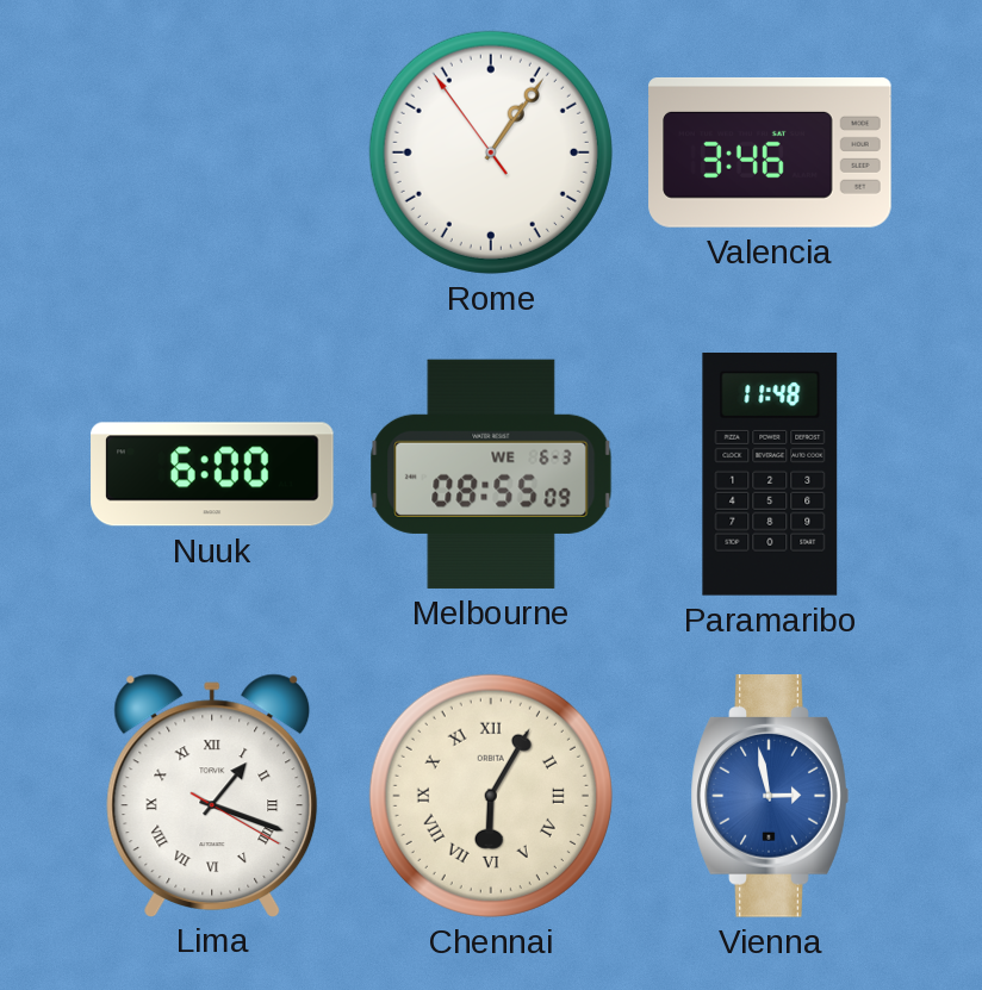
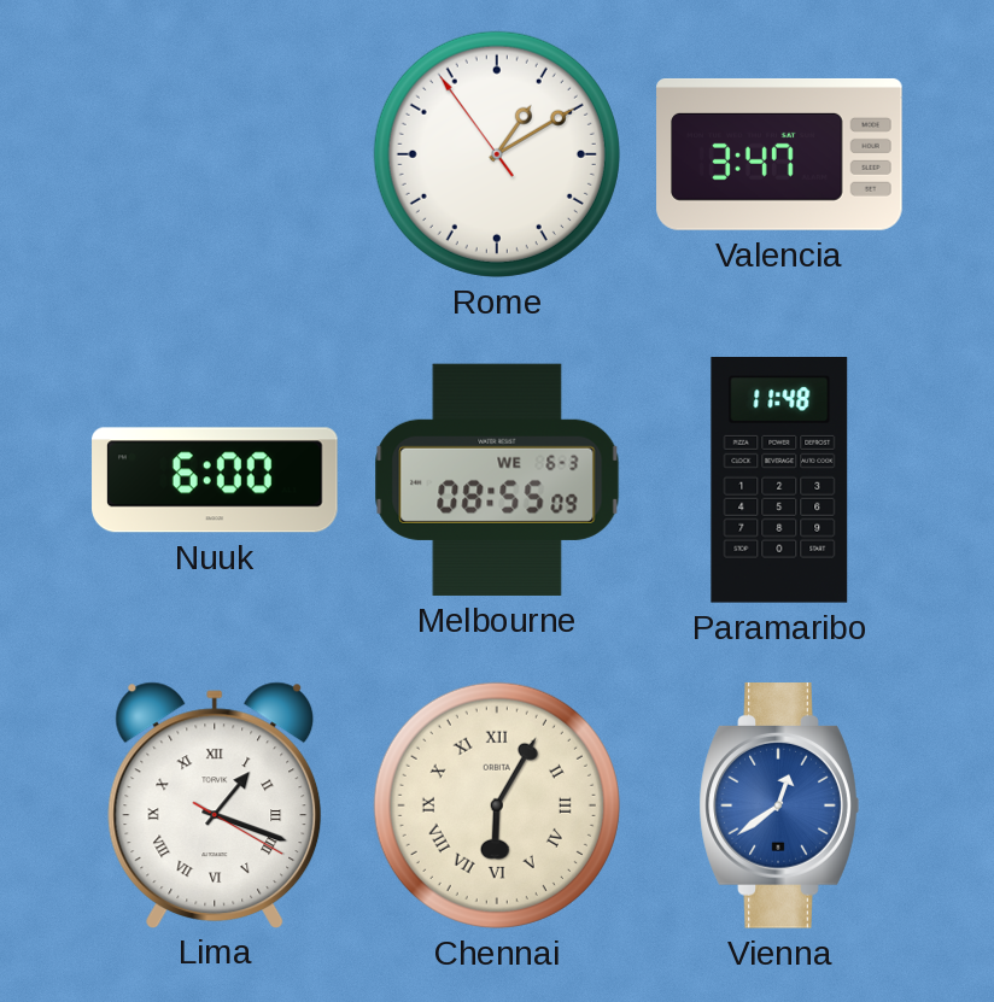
Rome: 1:05 -> 1:09
Valencia: 3:46 -> 3:47
Vienna: 2:58 -> 12:39
